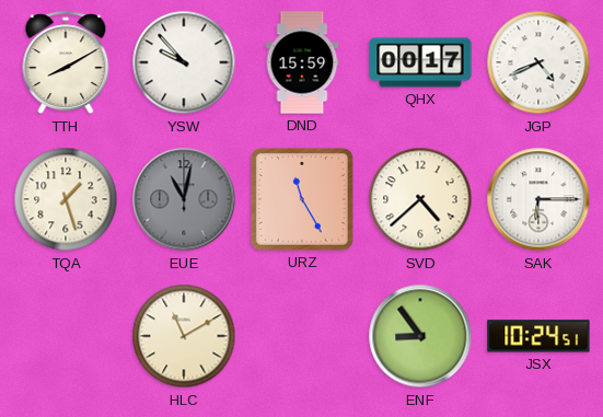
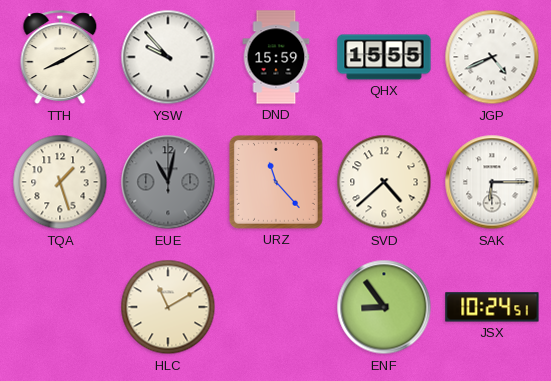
QHX: 00:17 -> 15:55
URZ: 11:25 -> 11:23
